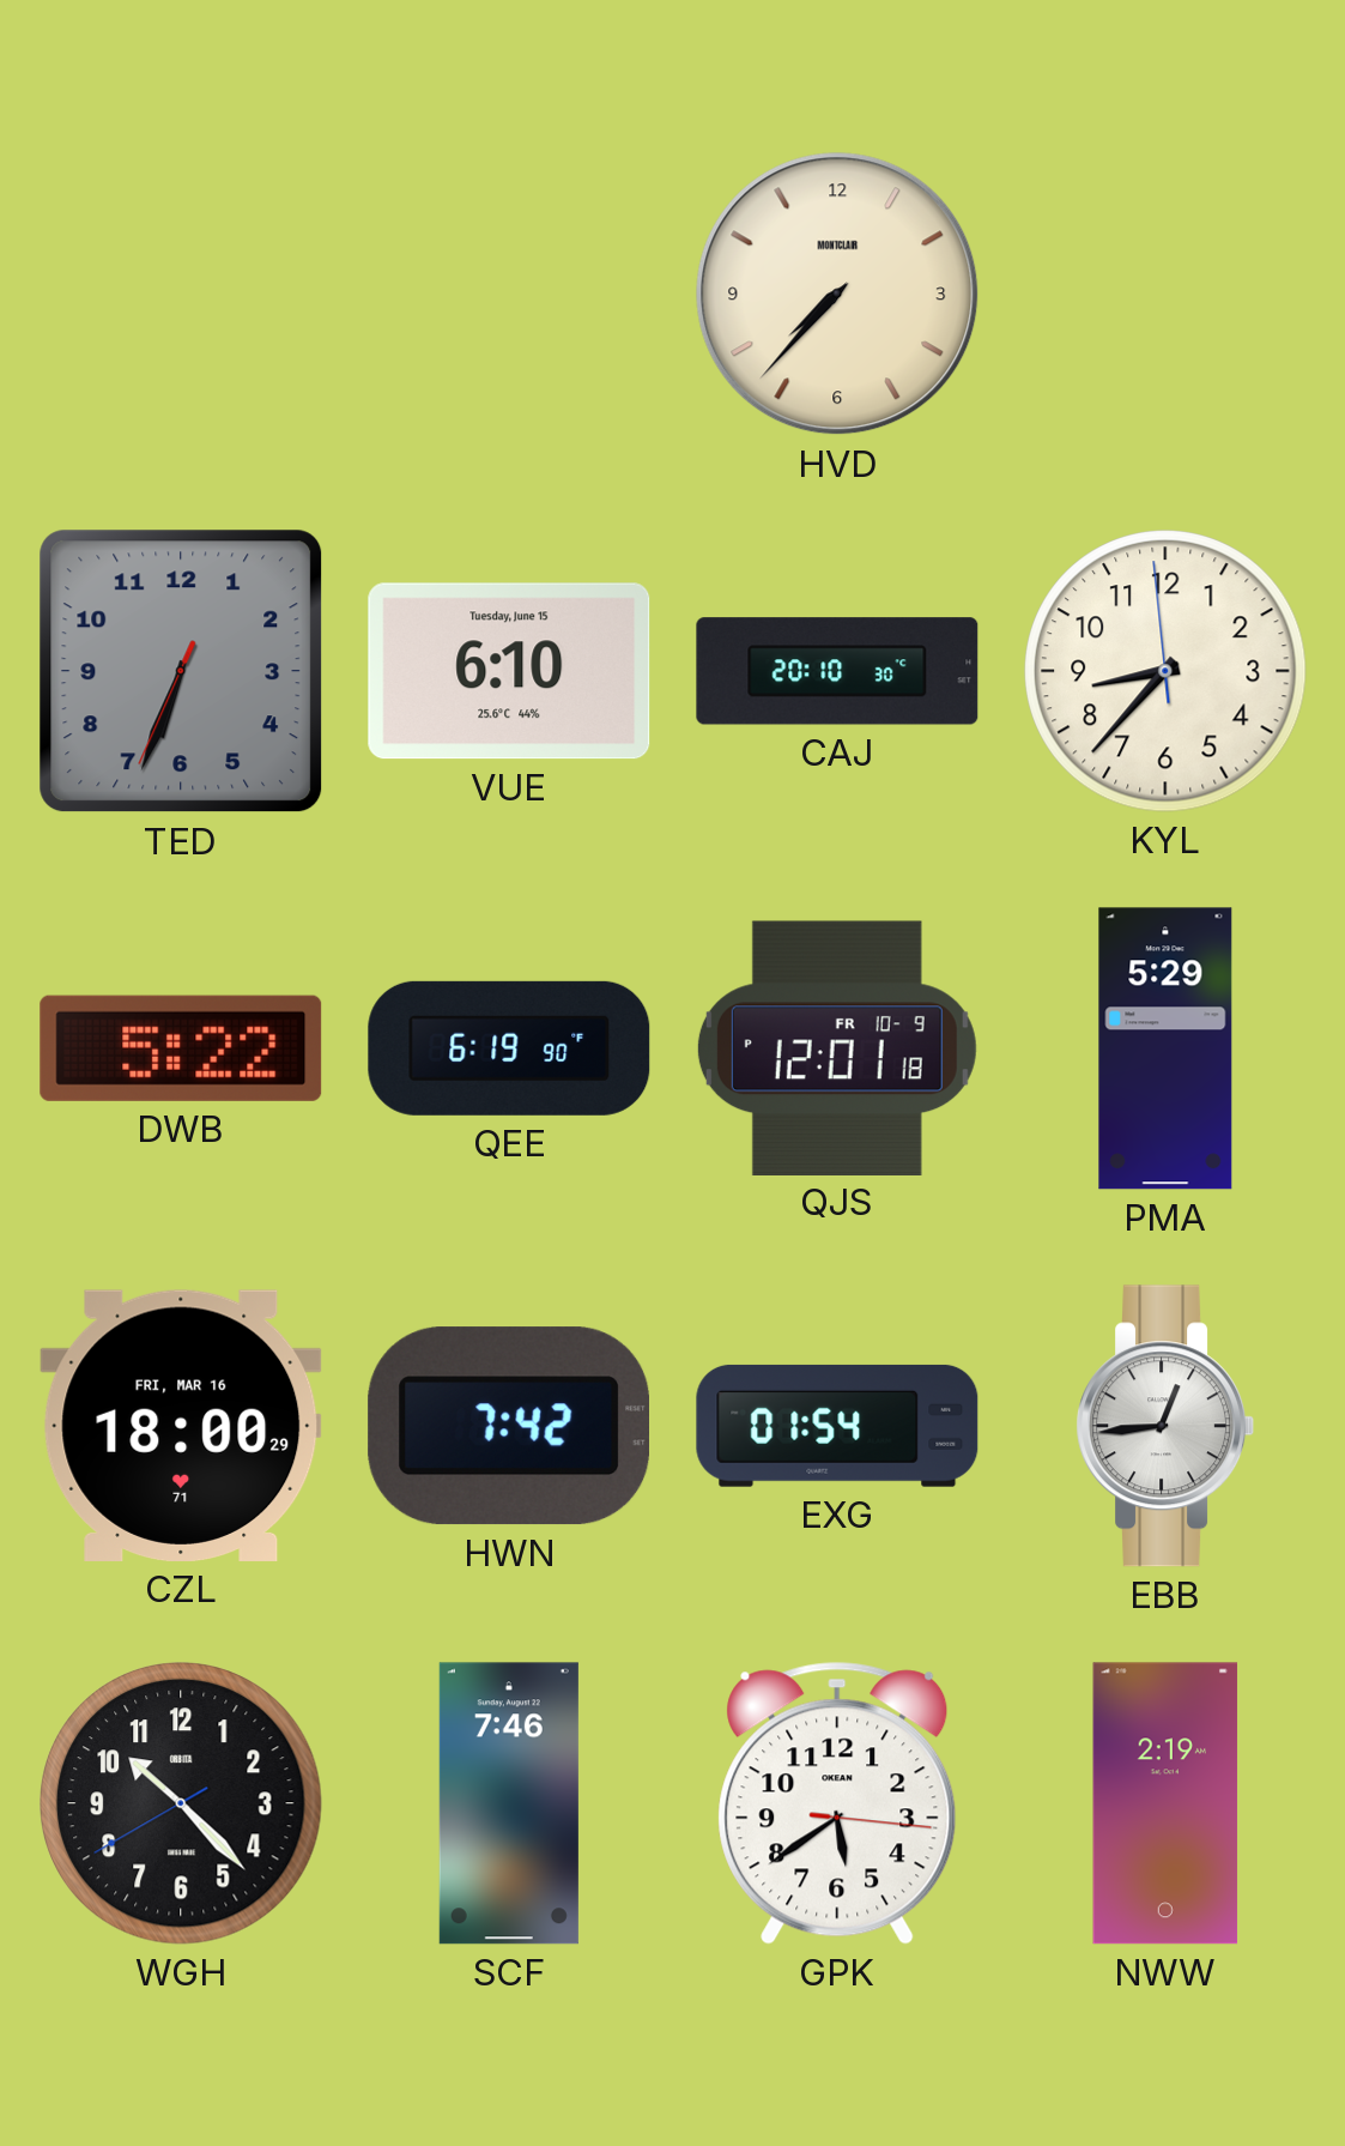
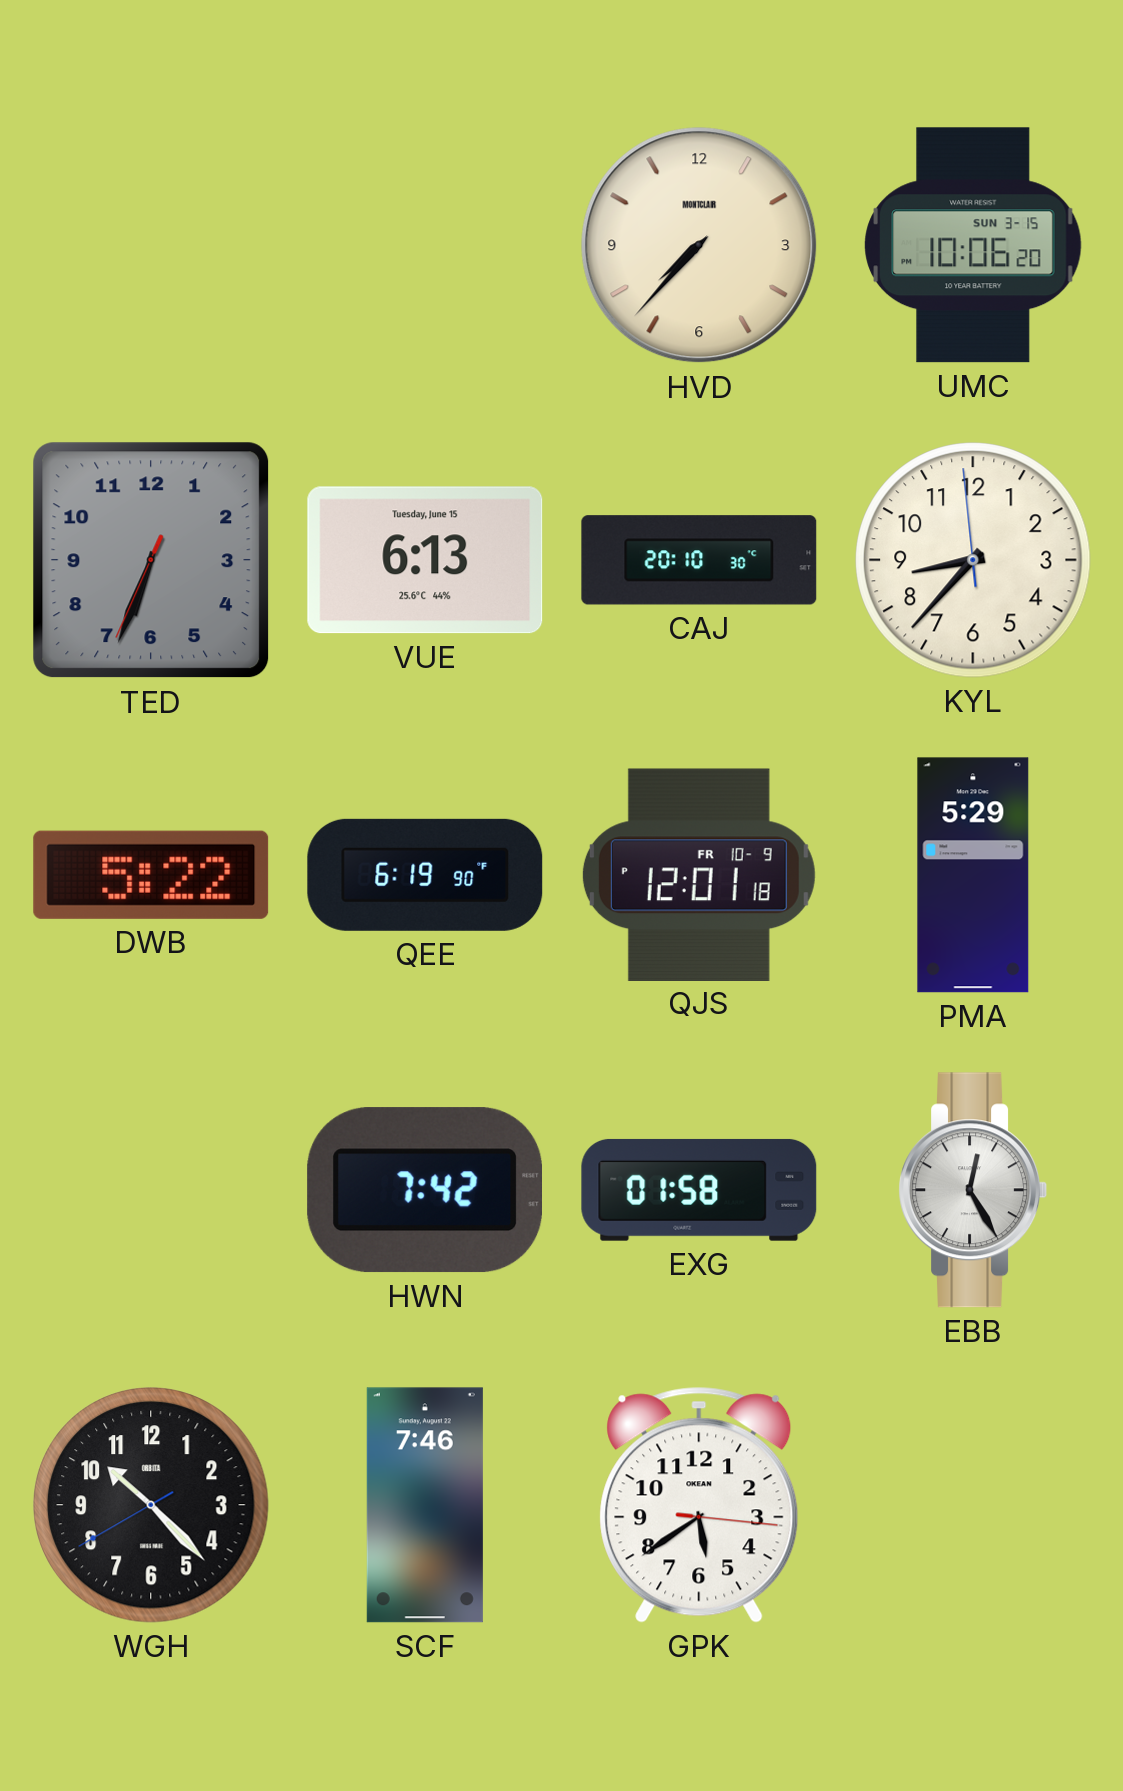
UMC: none -> 10:06
VUE: 6:10 -> 6:13
CZL: 18:00 -> none
EXG: 01:54 -> 01:58
EBB: 12:44 -> 12:25
NWW: 2:19 -> none
